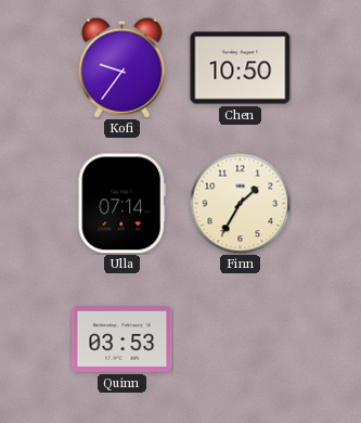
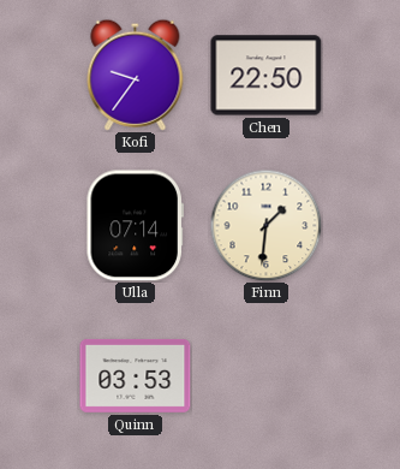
Chen: 10:50 -> 22:50
Finn: 1:35 -> 1:31
